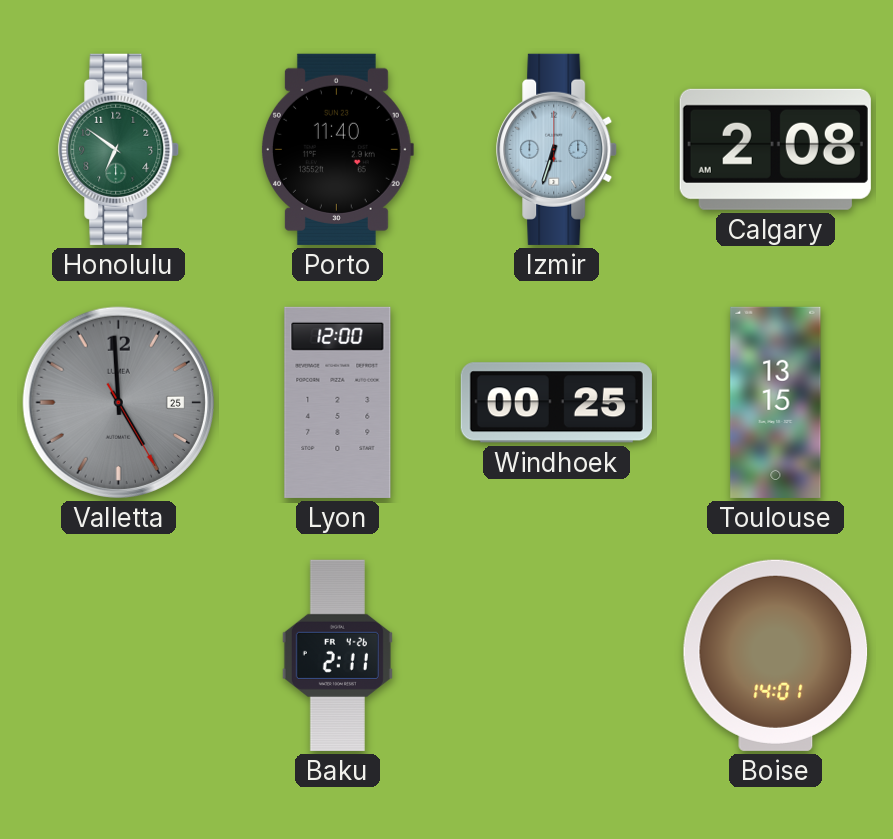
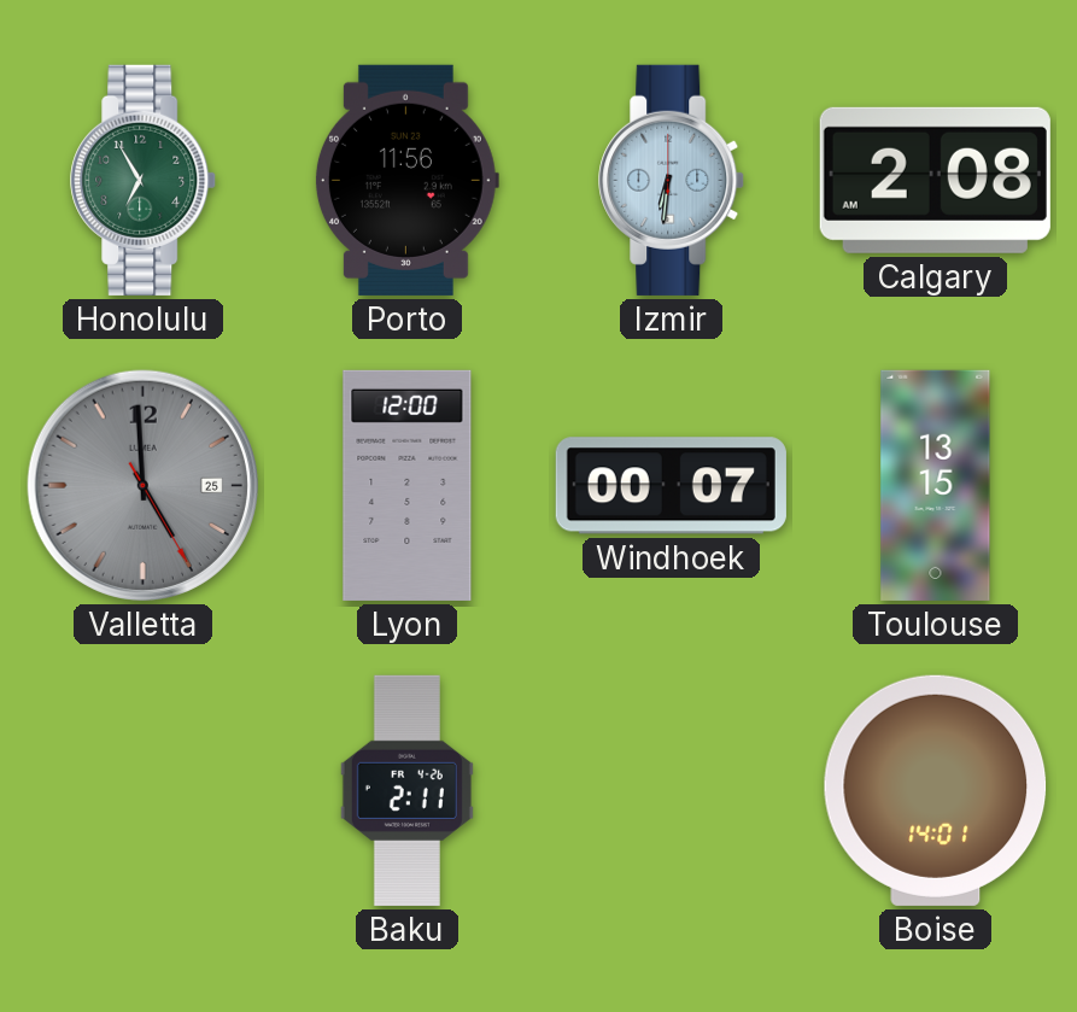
Honolulu: 6:51 -> 6:55
Porto: 11:40 -> 11:56
Izmir: 6:33 -> 6:31
Windhoek: 00:25 -> 00:07
